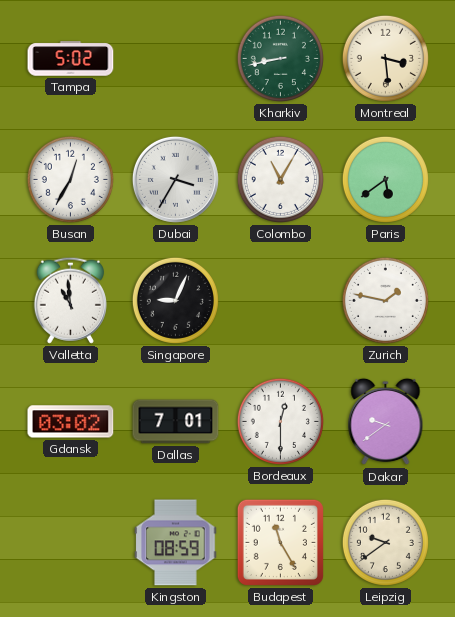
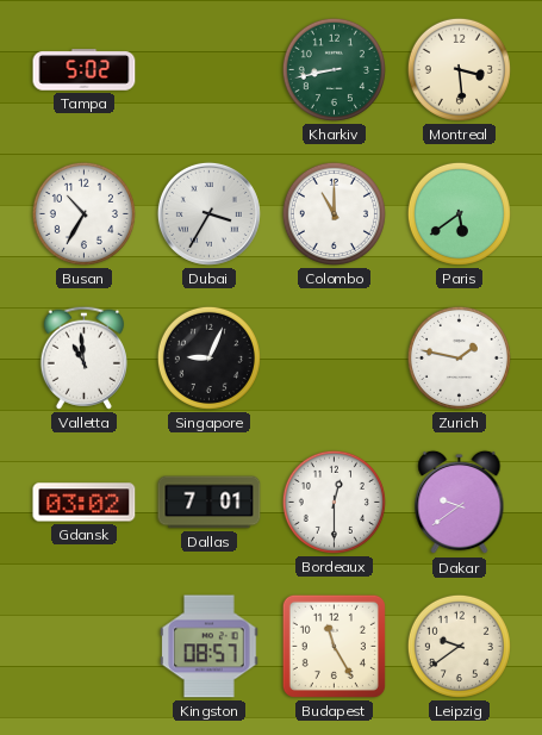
Busan: 12:35 -> 10:35
Colombo: 11:05 -> 11:00
Kingston: 08:59 -> 08:57
